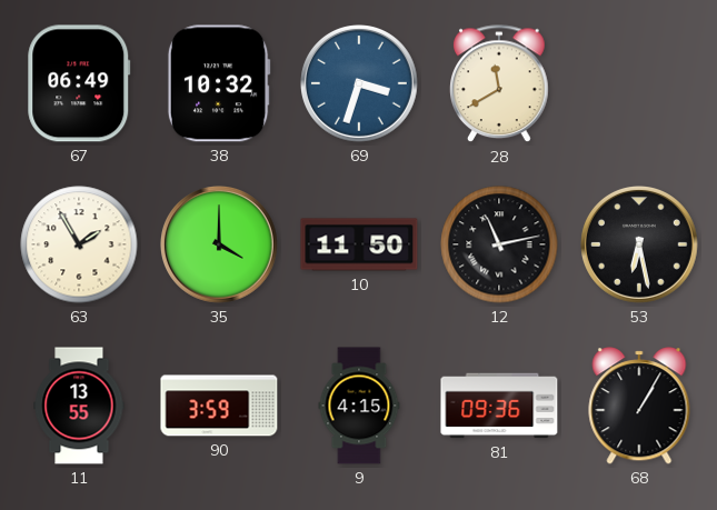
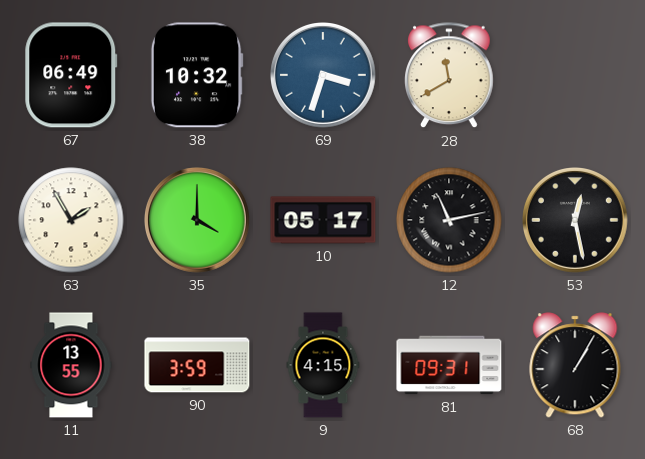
10: 11:50 -> 05:17
53: 6:28 -> 12:28
81: 09:36 -> 09:31
